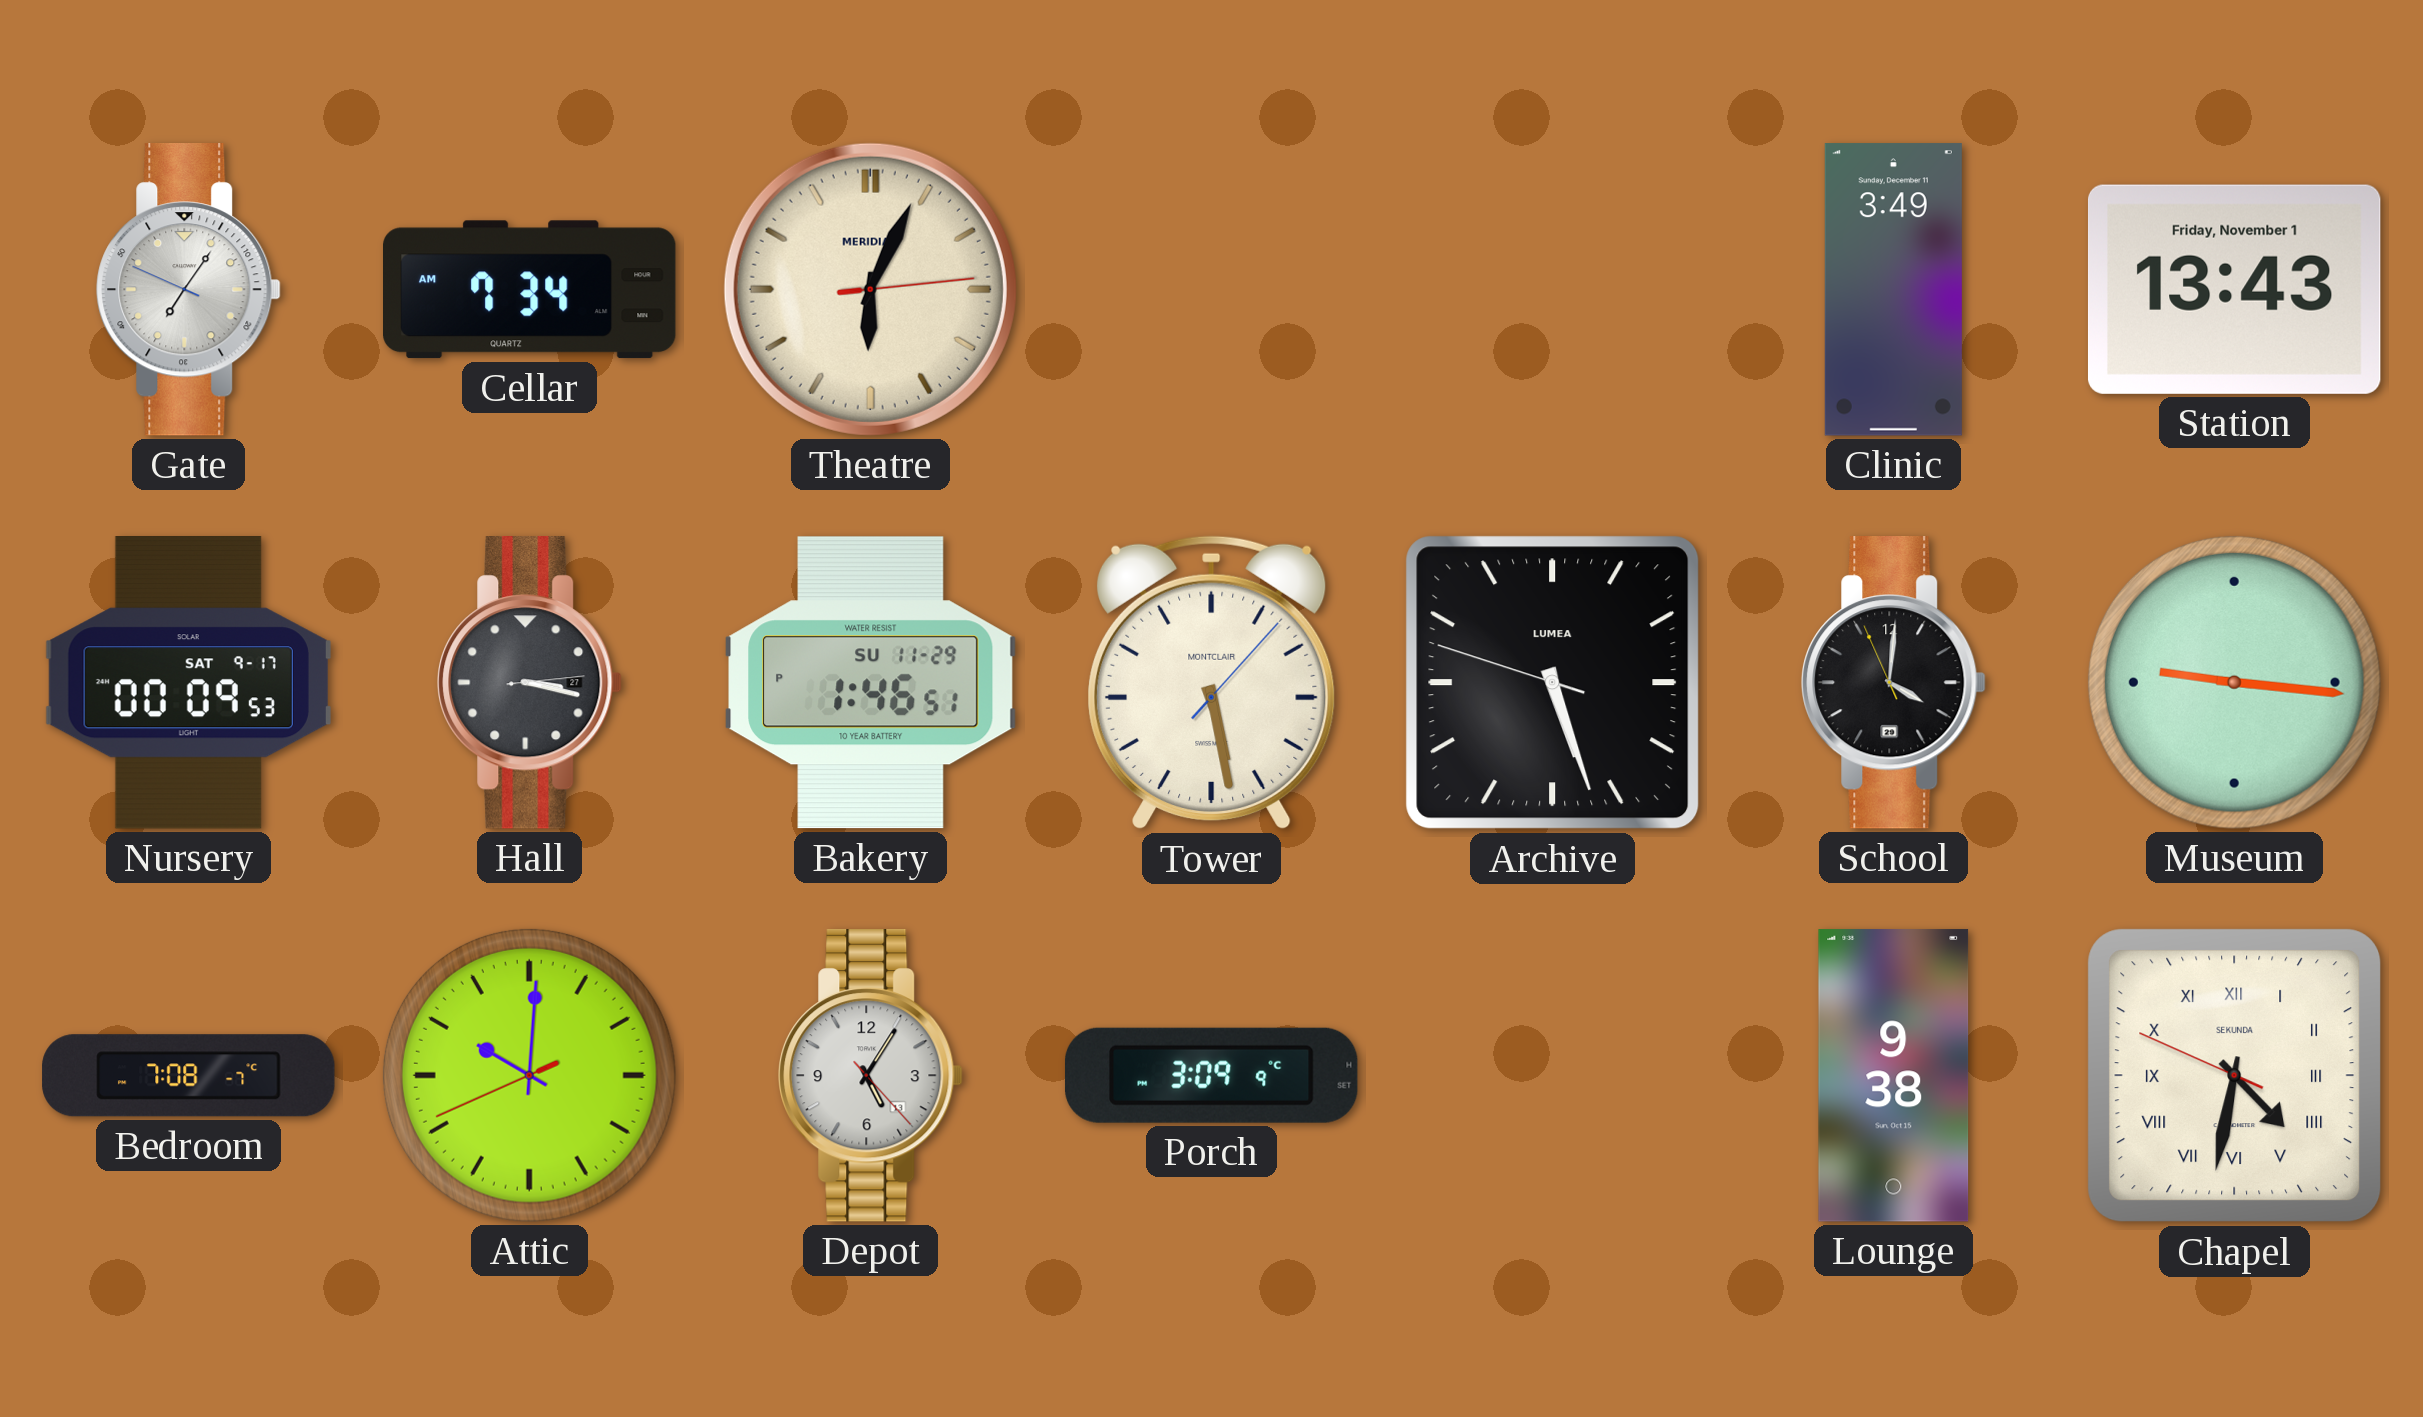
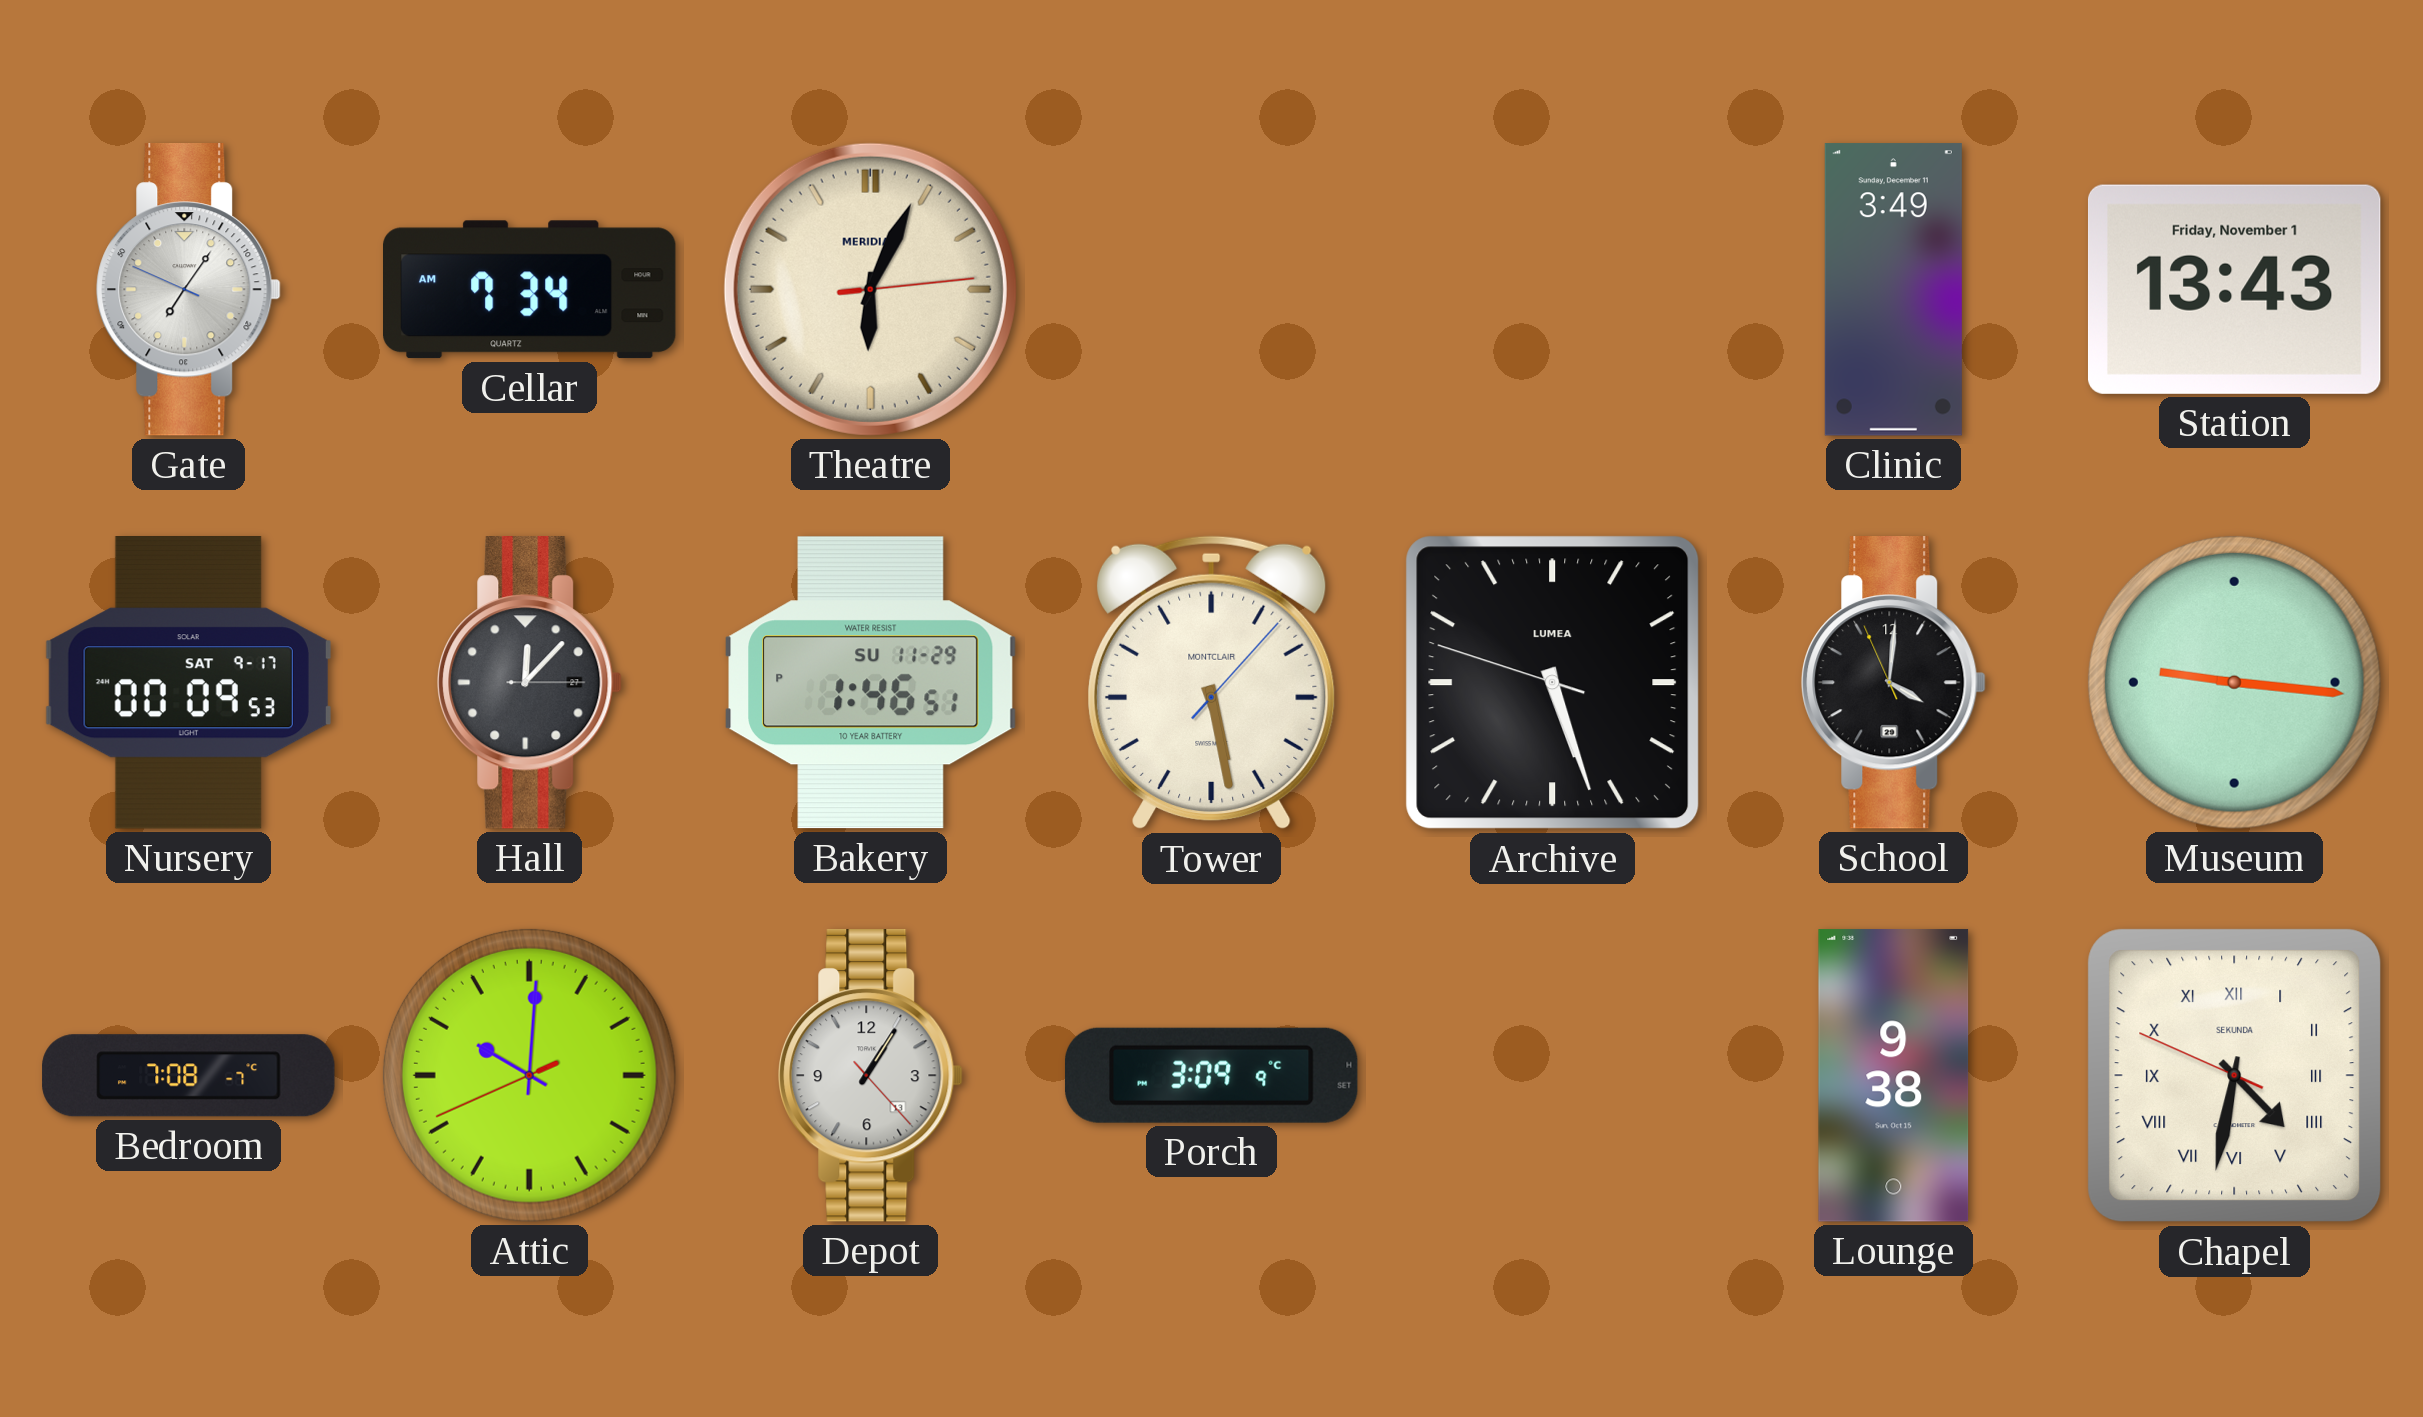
Hall: 3:17 -> 12:07
Depot: 5:05 -> 1:05
